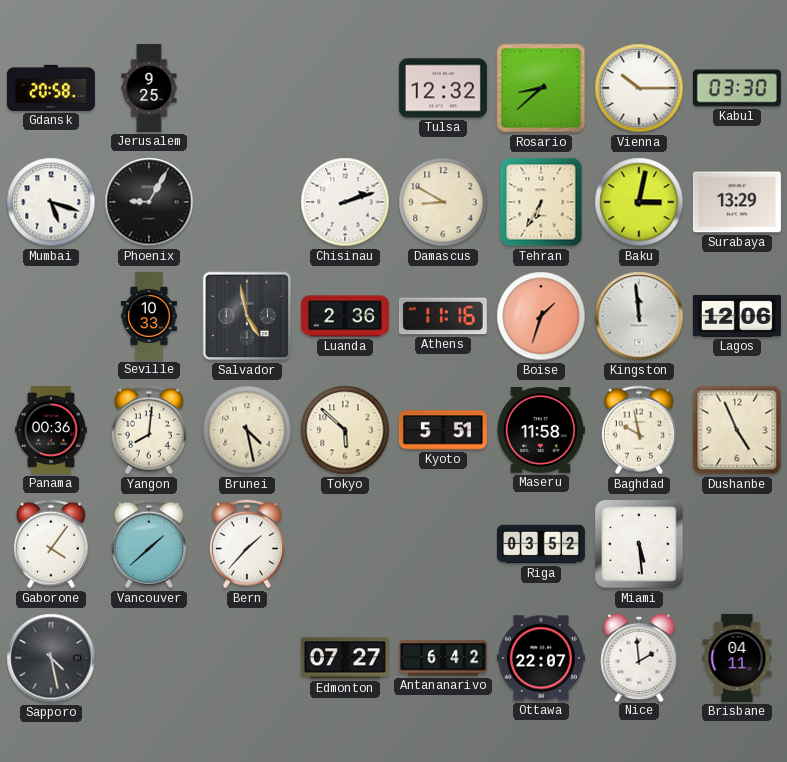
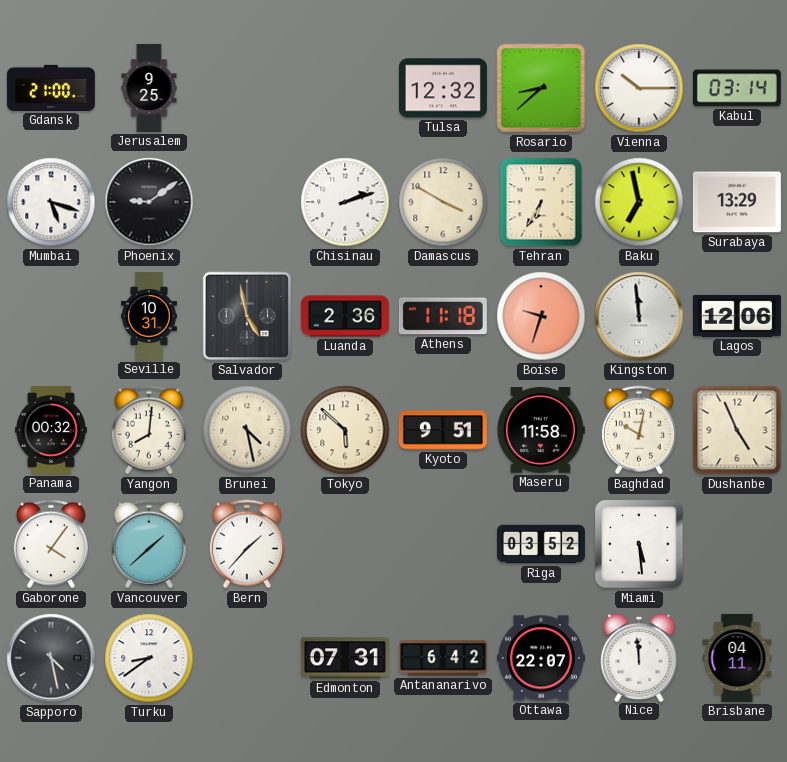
Gdansk: 20:58 -> 21:00
Kabul: 03:30 -> 03:14
Phoenix: 9:05 -> 9:09
Damascus: 8:50 -> 3:50
Baku: 3:02 -> 6:58
Seville: 10:33 -> 10:31
Athens: 11:16 -> 11:18
Boise: 1:33 -> 9:33
Panama: 00:36 -> 00:32
Kyoto: 5:51 -> 9:51
Baghdad: 9:58 -> 10:02
Turku: none -> 8:39
Edmonton: 07:27 -> 07:31
Nice: 1:59 -> 11:59
